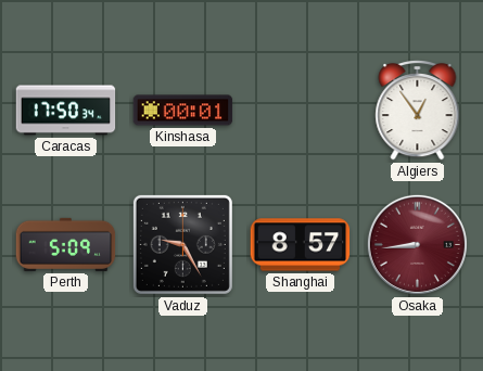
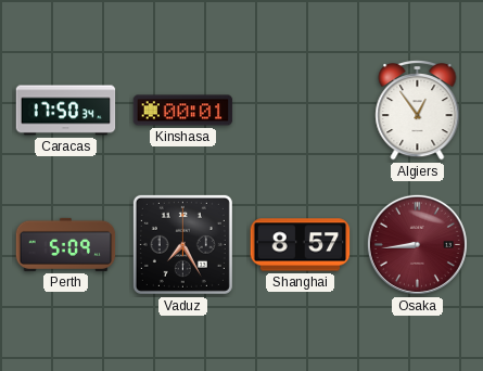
Vaduz: 9:25 -> 7:25
